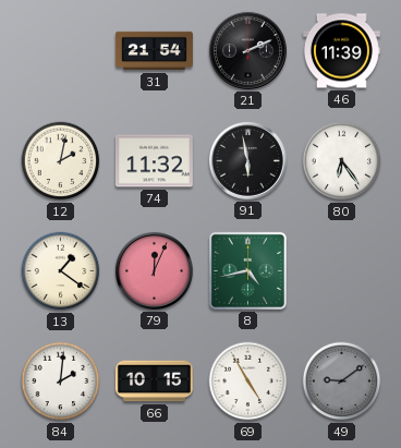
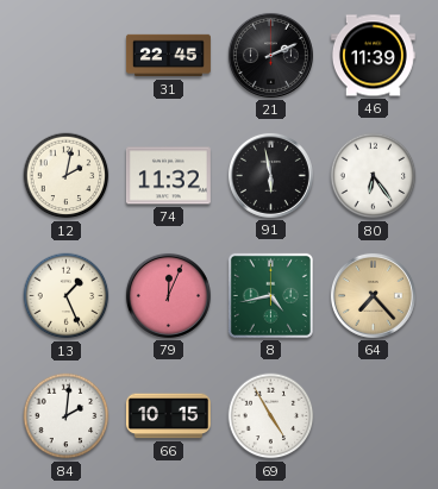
31: 21:54 -> 22:45
13: 1:21 -> 1:26
64: none -> 7:23
49: 9:09 -> none
